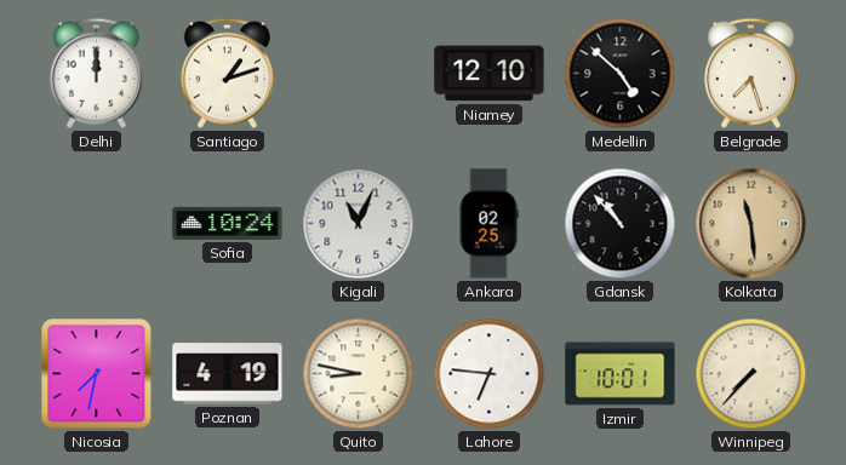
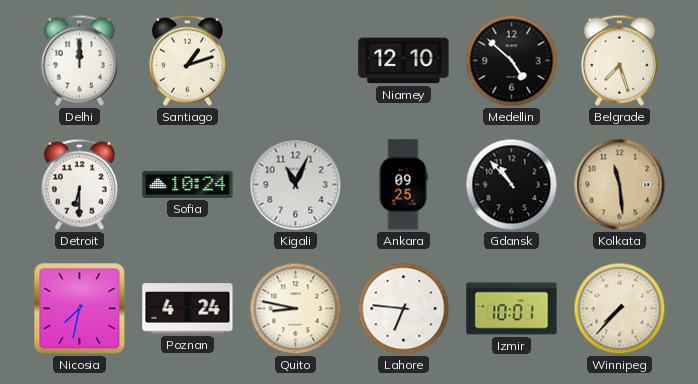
Detroit: none -> 6:30
Ankara: 02:25 -> 09:25
Poznan: 4:19 -> 4:24
